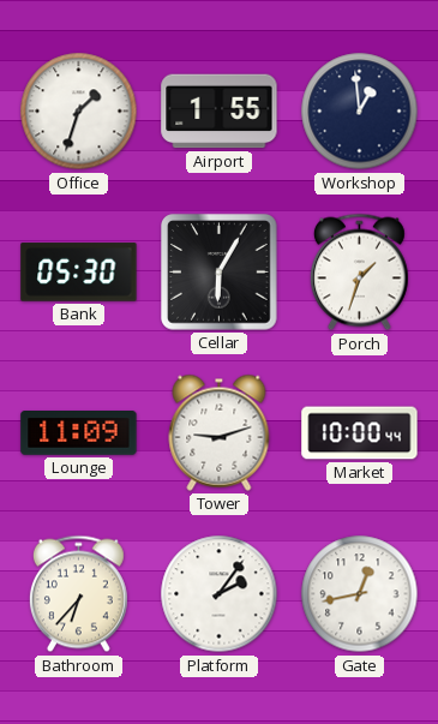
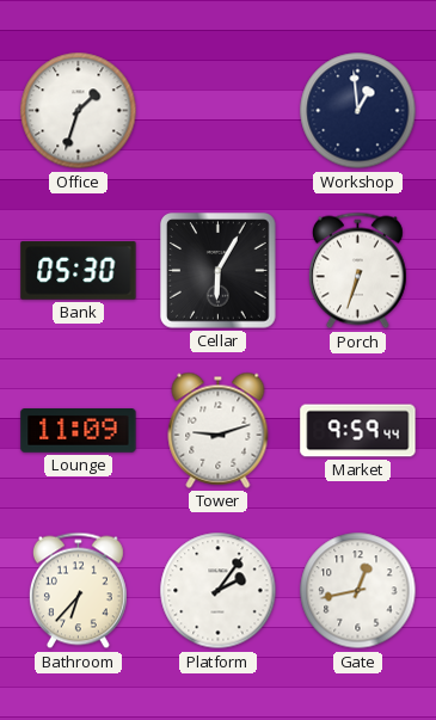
Airport: 1:55 -> none
Porch: 1:33 -> 6:33
Market: 10:00 -> 9:59
